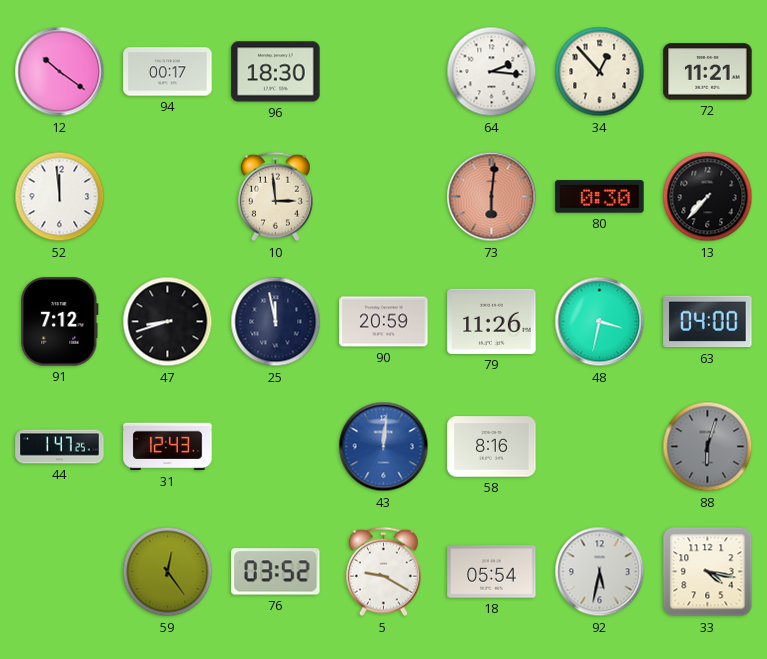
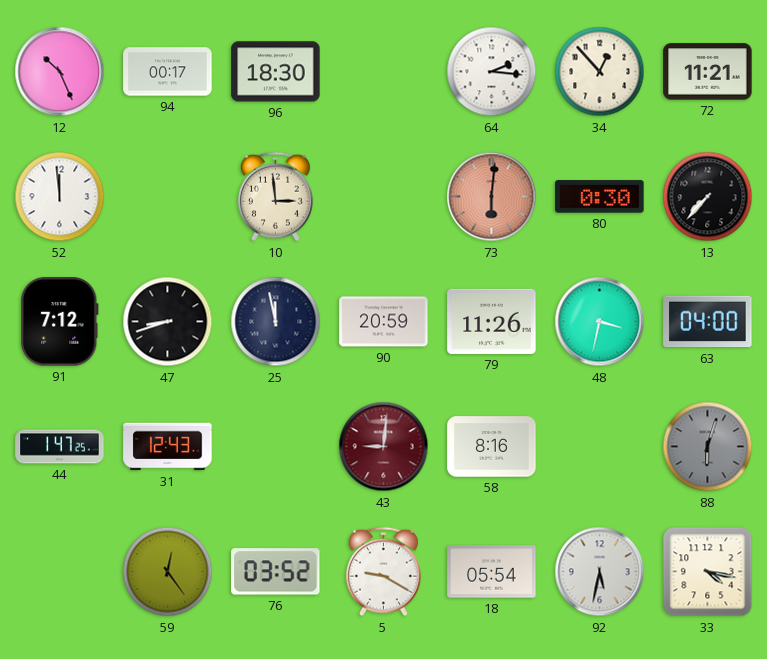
12: 10:21 -> 10:26
43: 12:01 -> 9:01
43 dial: blue -> burgundy
